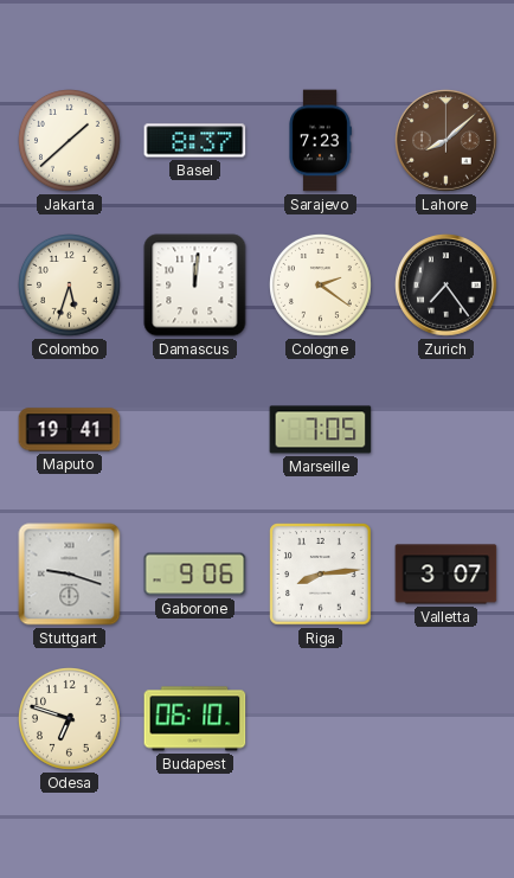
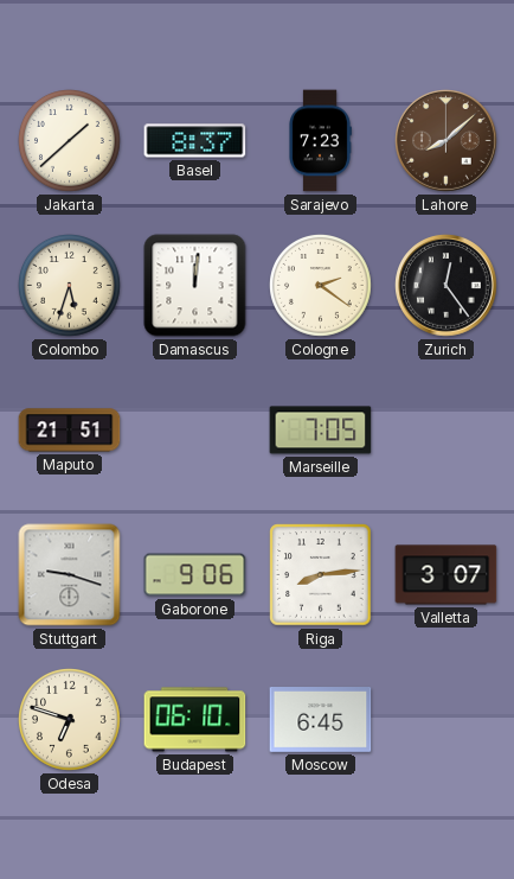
Zurich: 7:24 -> 12:24
Maputo: 19:41 -> 21:51
Moscow: none -> 6:45
